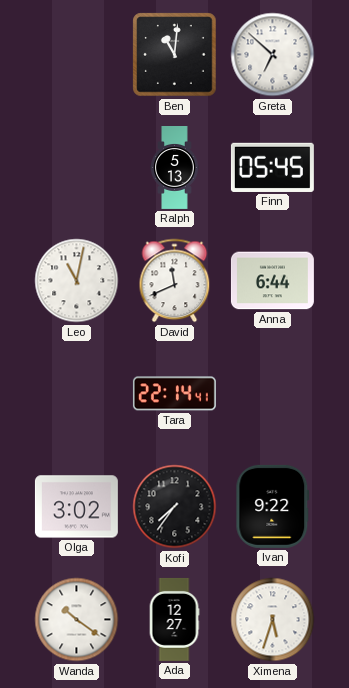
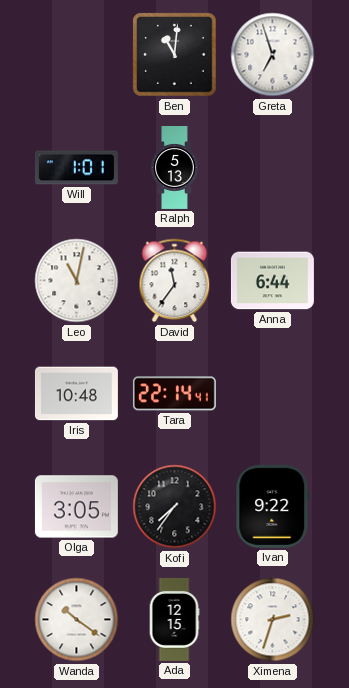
Greta: 6:52 -> 6:57
Will: none -> 1:01
Finn: 05:45 -> none
David: 11:41 -> 11:36
Iris: none -> 10:48
Olga: 3:02 -> 3:05
Ada: 12:27 -> 12:15
Ximena: 5:33 -> 2:33
